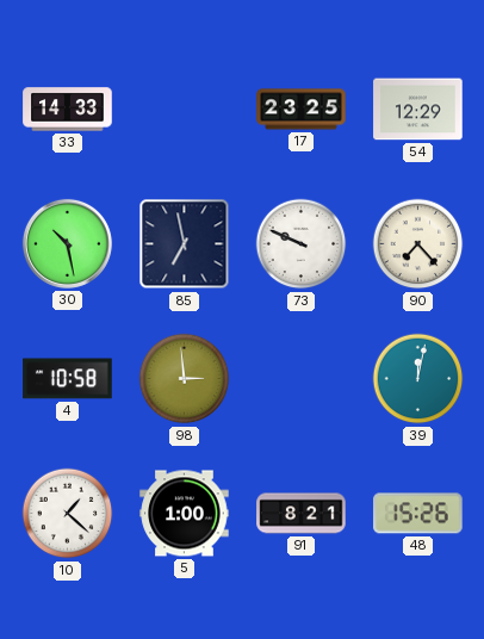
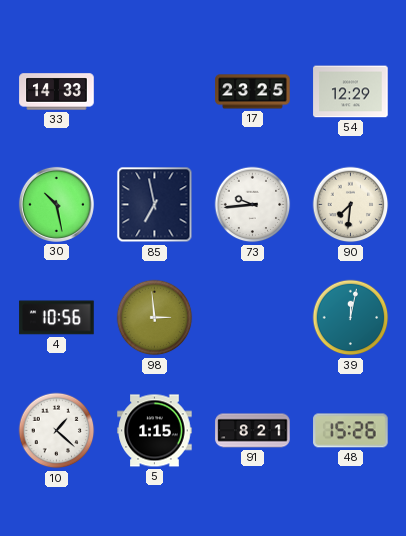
73: 9:49 -> 9:44
90: 7:23 -> 7:31
4: 10:58 -> 10:56
5: 1:00 -> 1:15
